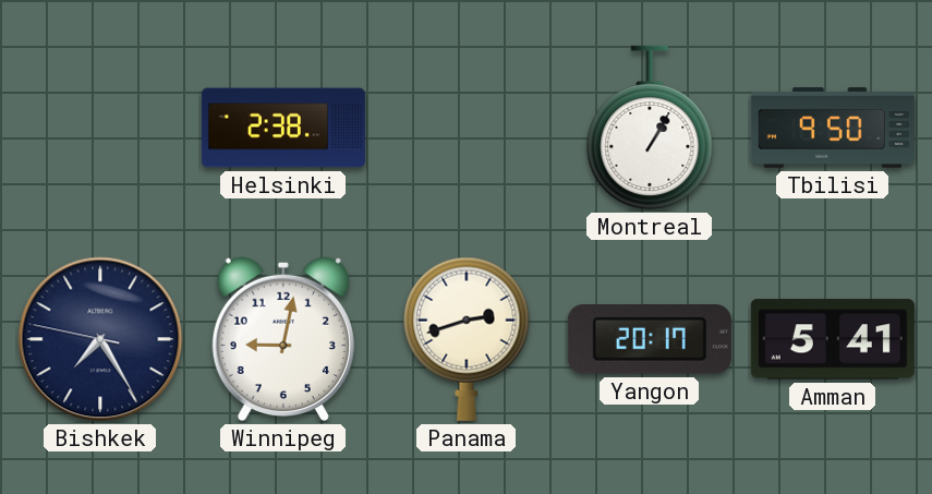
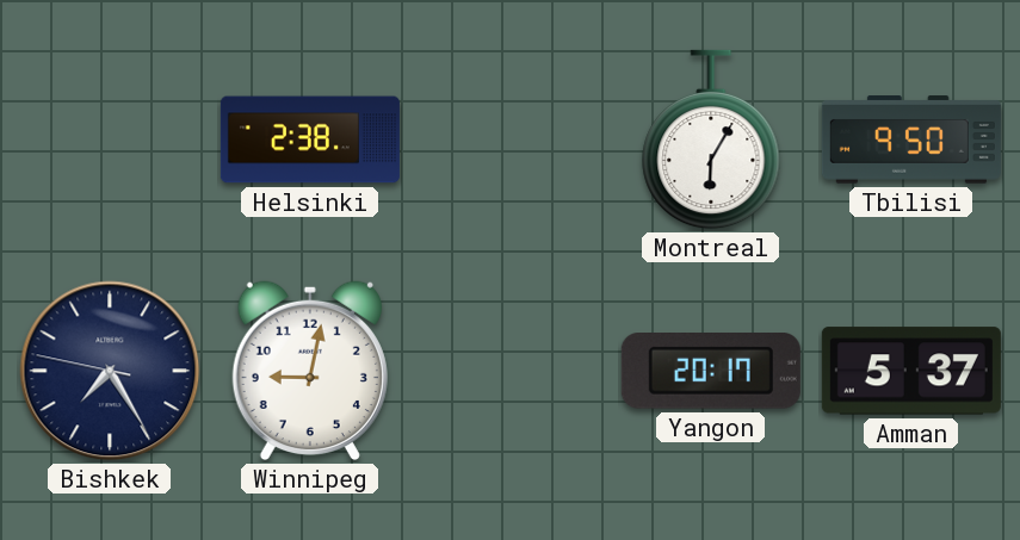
Montreal: 1:05 -> 6:05
Panama: 2:42 -> none
Amman: 5:41 -> 5:37
